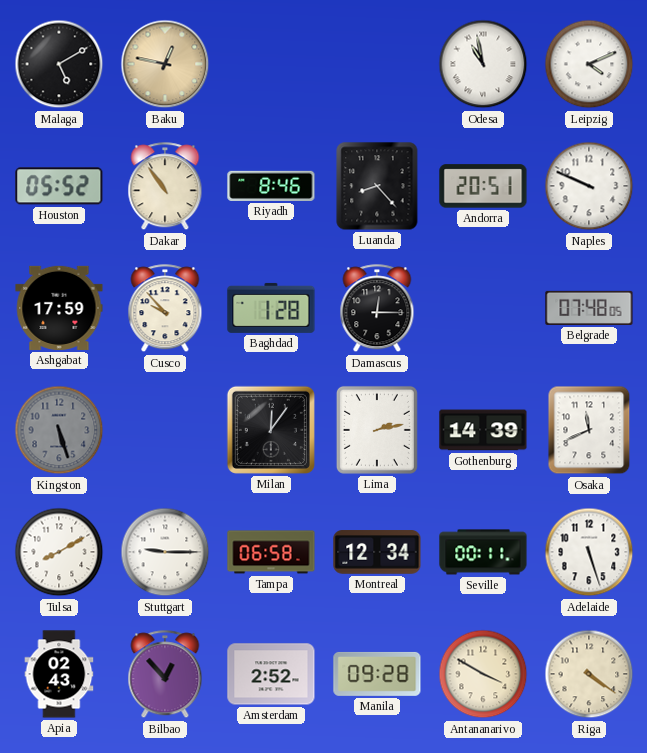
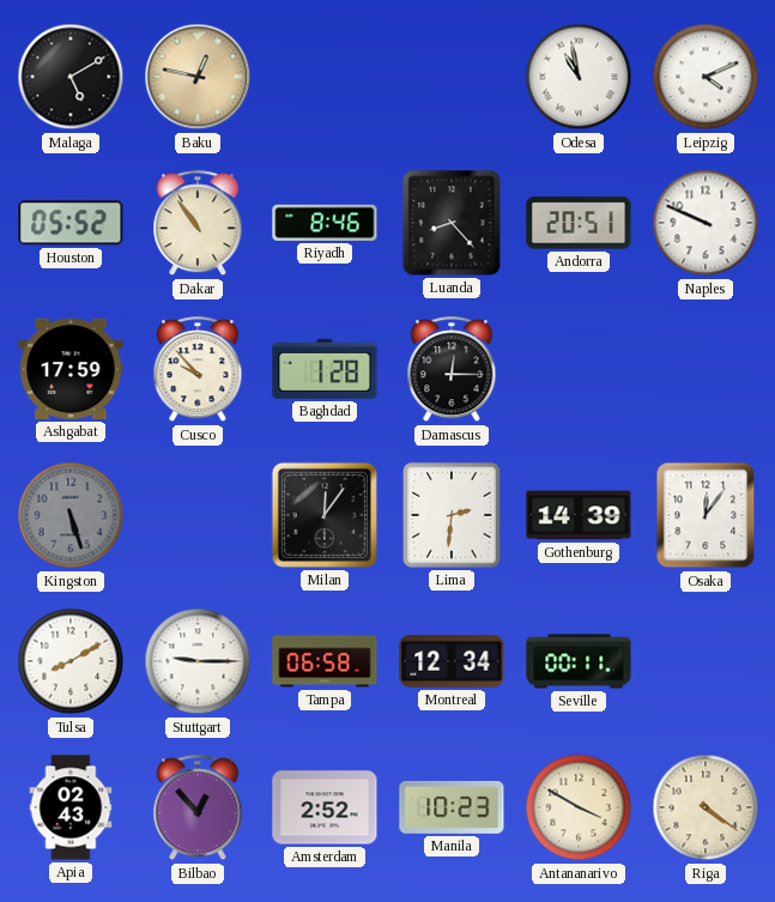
Belgrade: 07:48 -> none
Lima: 2:13 -> 2:31
Osaka: 11:41 -> 12:06
Adelaide: 5:27 -> none
Manila: 09:28 -> 10:23
